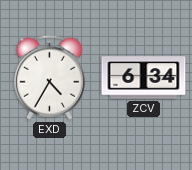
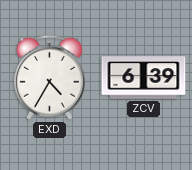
ZCV: 6:34 -> 6:39
